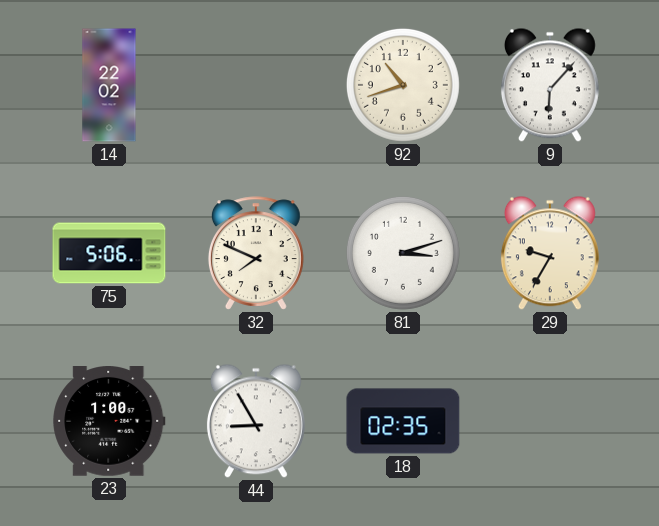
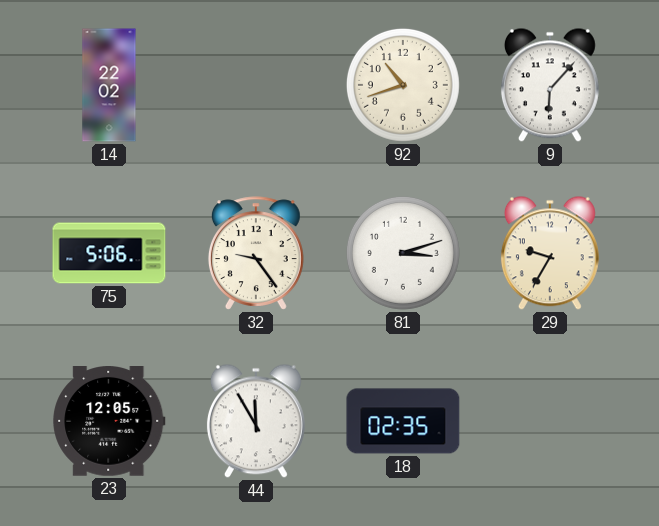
32: 7:49 -> 9:24
23: 1:00 -> 12:05
44: 8:55 -> 11:55
